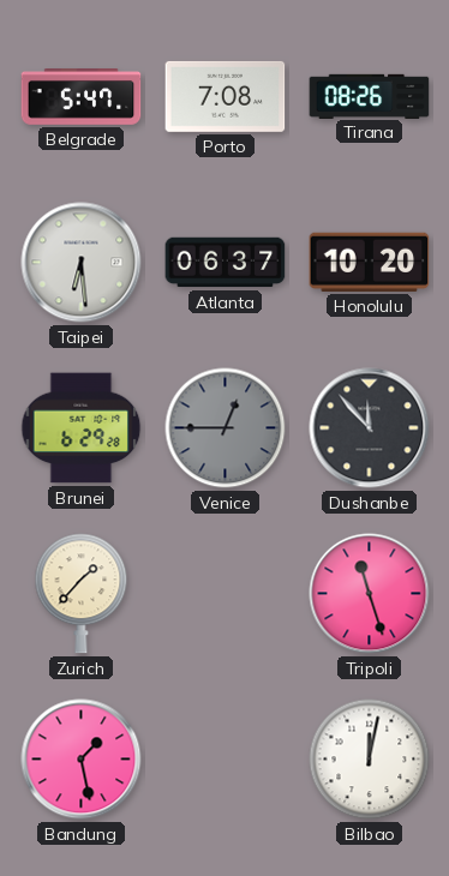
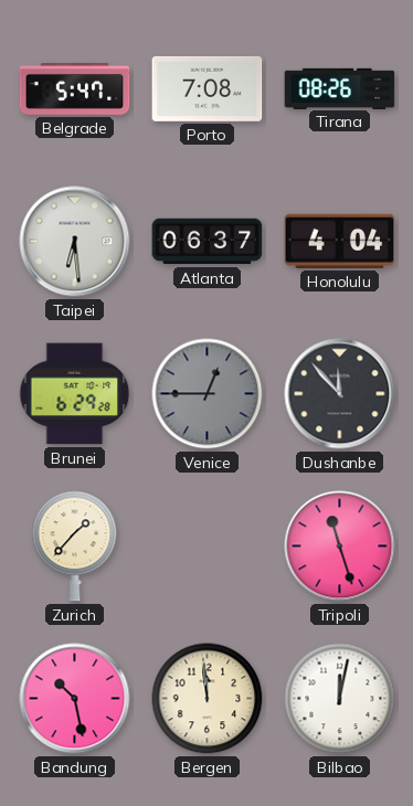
Honolulu: 10:20 -> 4:04
Bandung: 1:28 -> 10:28
Bergen: none -> 11:59
